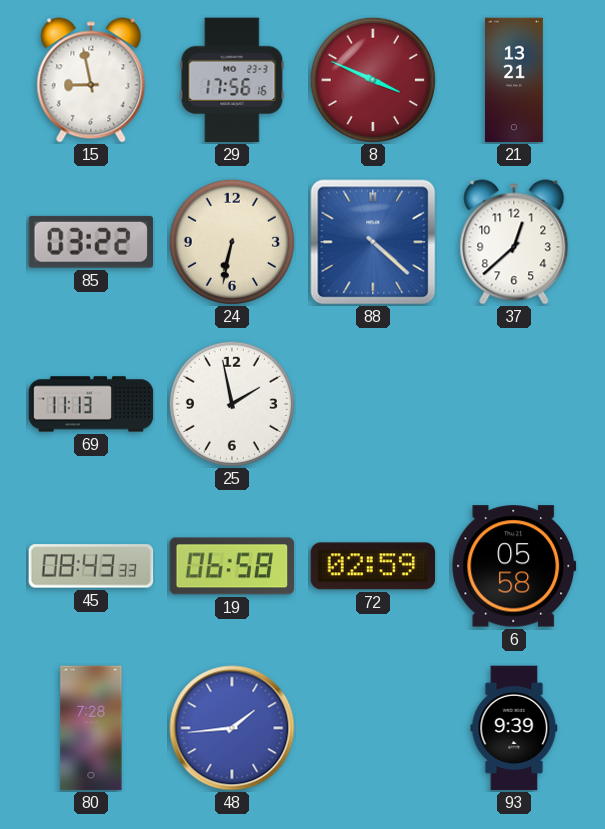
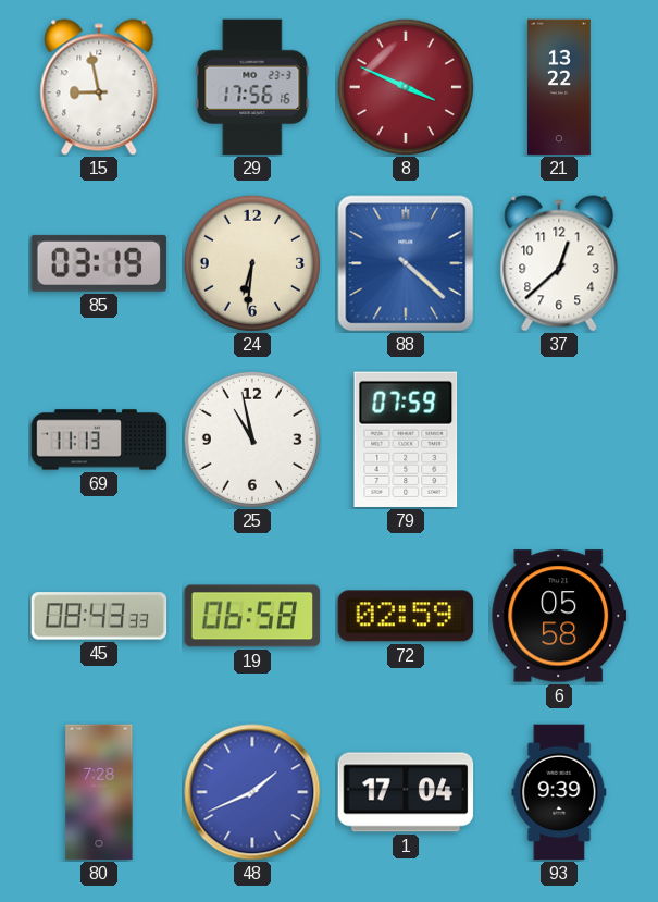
21: 13:21 -> 13:22
85: 03:22 -> 03:19
24: 6:32 -> 6:31
25: 1:58 -> 10:58
79: none -> 07:59
48: 1:44 -> 1:41
1: none -> 17:04
